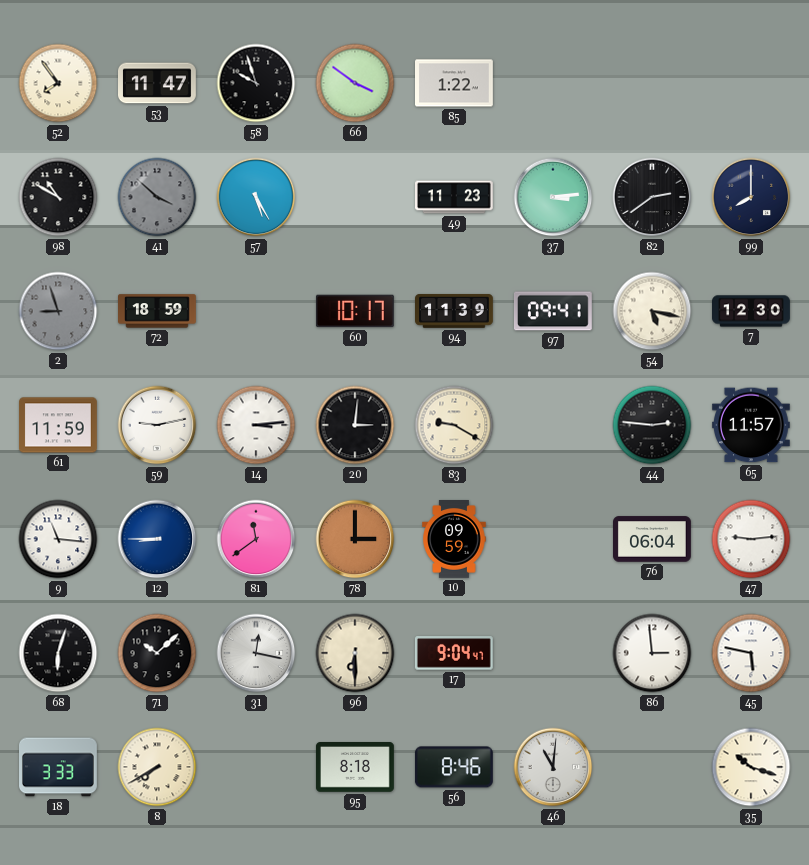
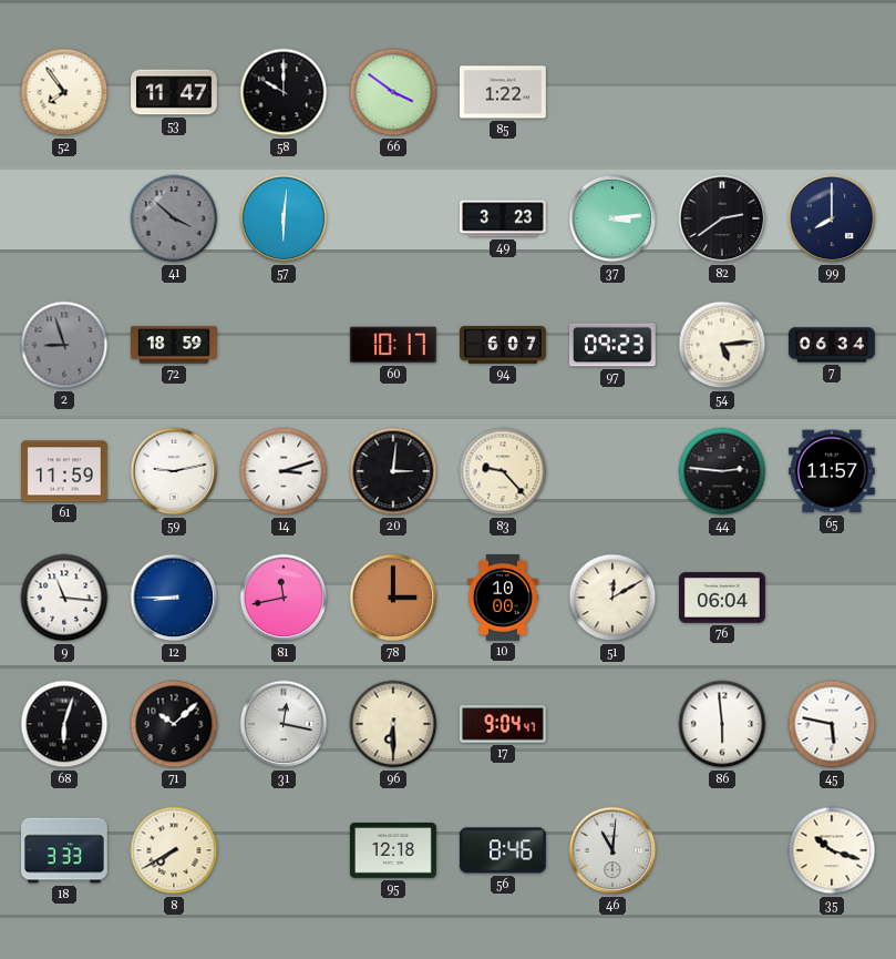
58: 9:57 -> 10:00
98: 10:50 -> none
57: 5:25 -> 6:01
49: 11:23 -> 3:23
94: 11:39 -> 6:07
97: 09:41 -> 09:23
54: 5:17 -> 5:14
7: 12:30 -> 06:34
14: 3:14 -> 3:12
83: 9:20 -> 9:23
81: 11:39 -> 11:43
10: 09:59 -> 10:00
51: none -> 12:10
47: 9:14 -> none
86: 2:59 -> 5:59
95: 8:18 -> 12:18
